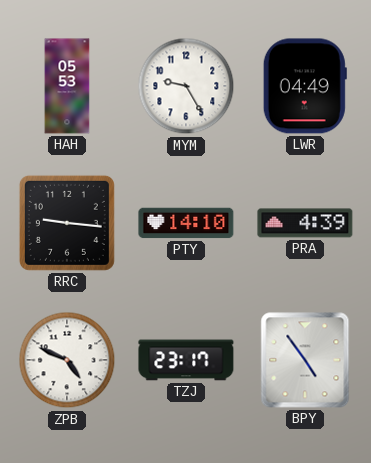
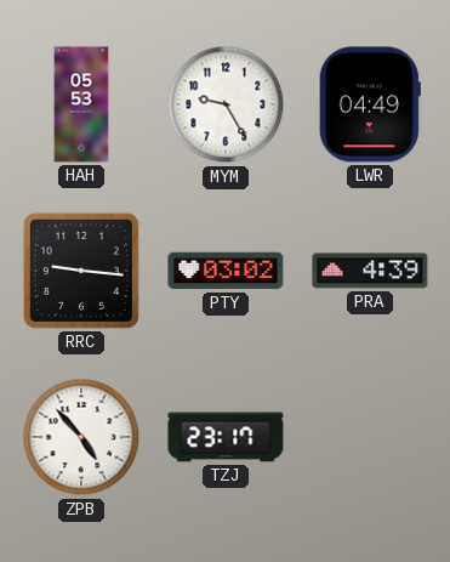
PTY: 14:10 -> 03:02
ZPB: 4:49 -> 4:53
BPY: 4:54 -> none
